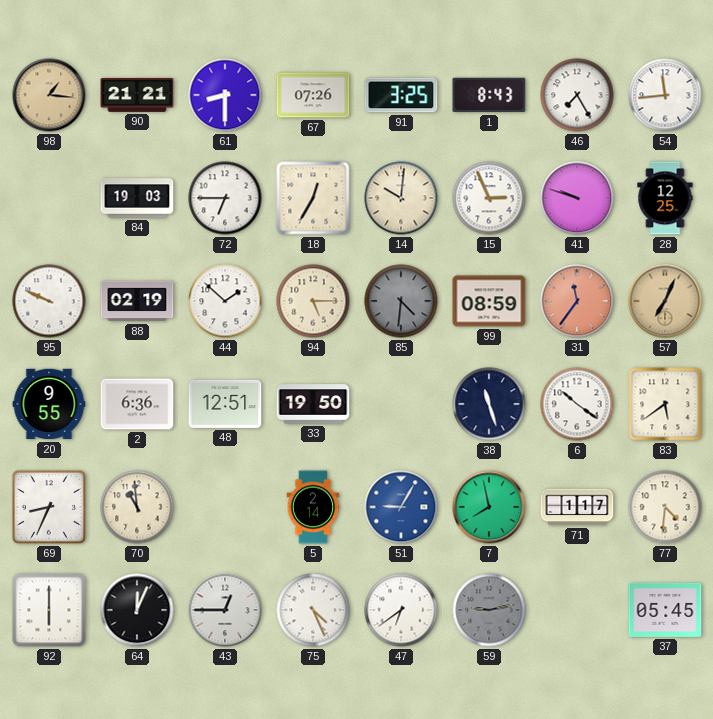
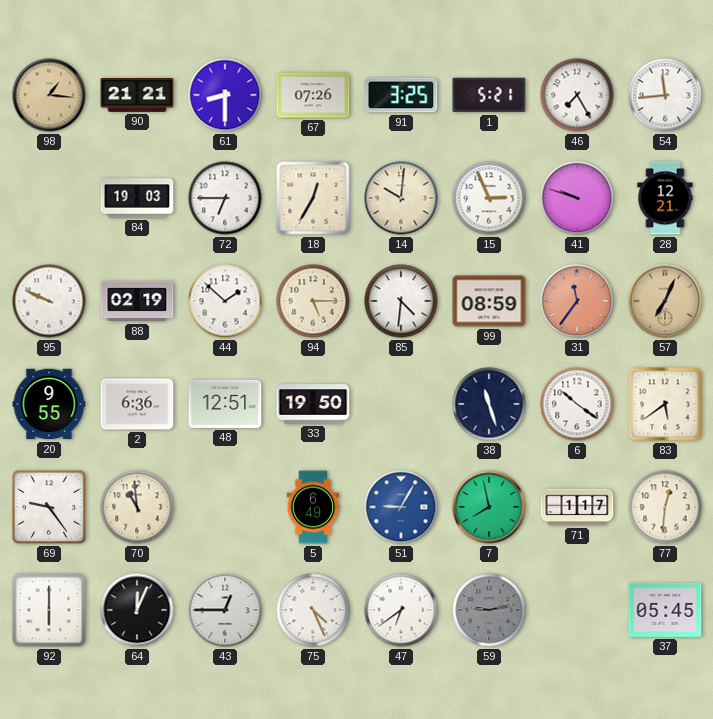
1: 8:43 -> 5:21
28: 12:25 -> 12:21
85 dial: grey -> white
69: 8:34 -> 9:24
5: 2:14 -> 6:49
77: 4:31 -> 12:31
